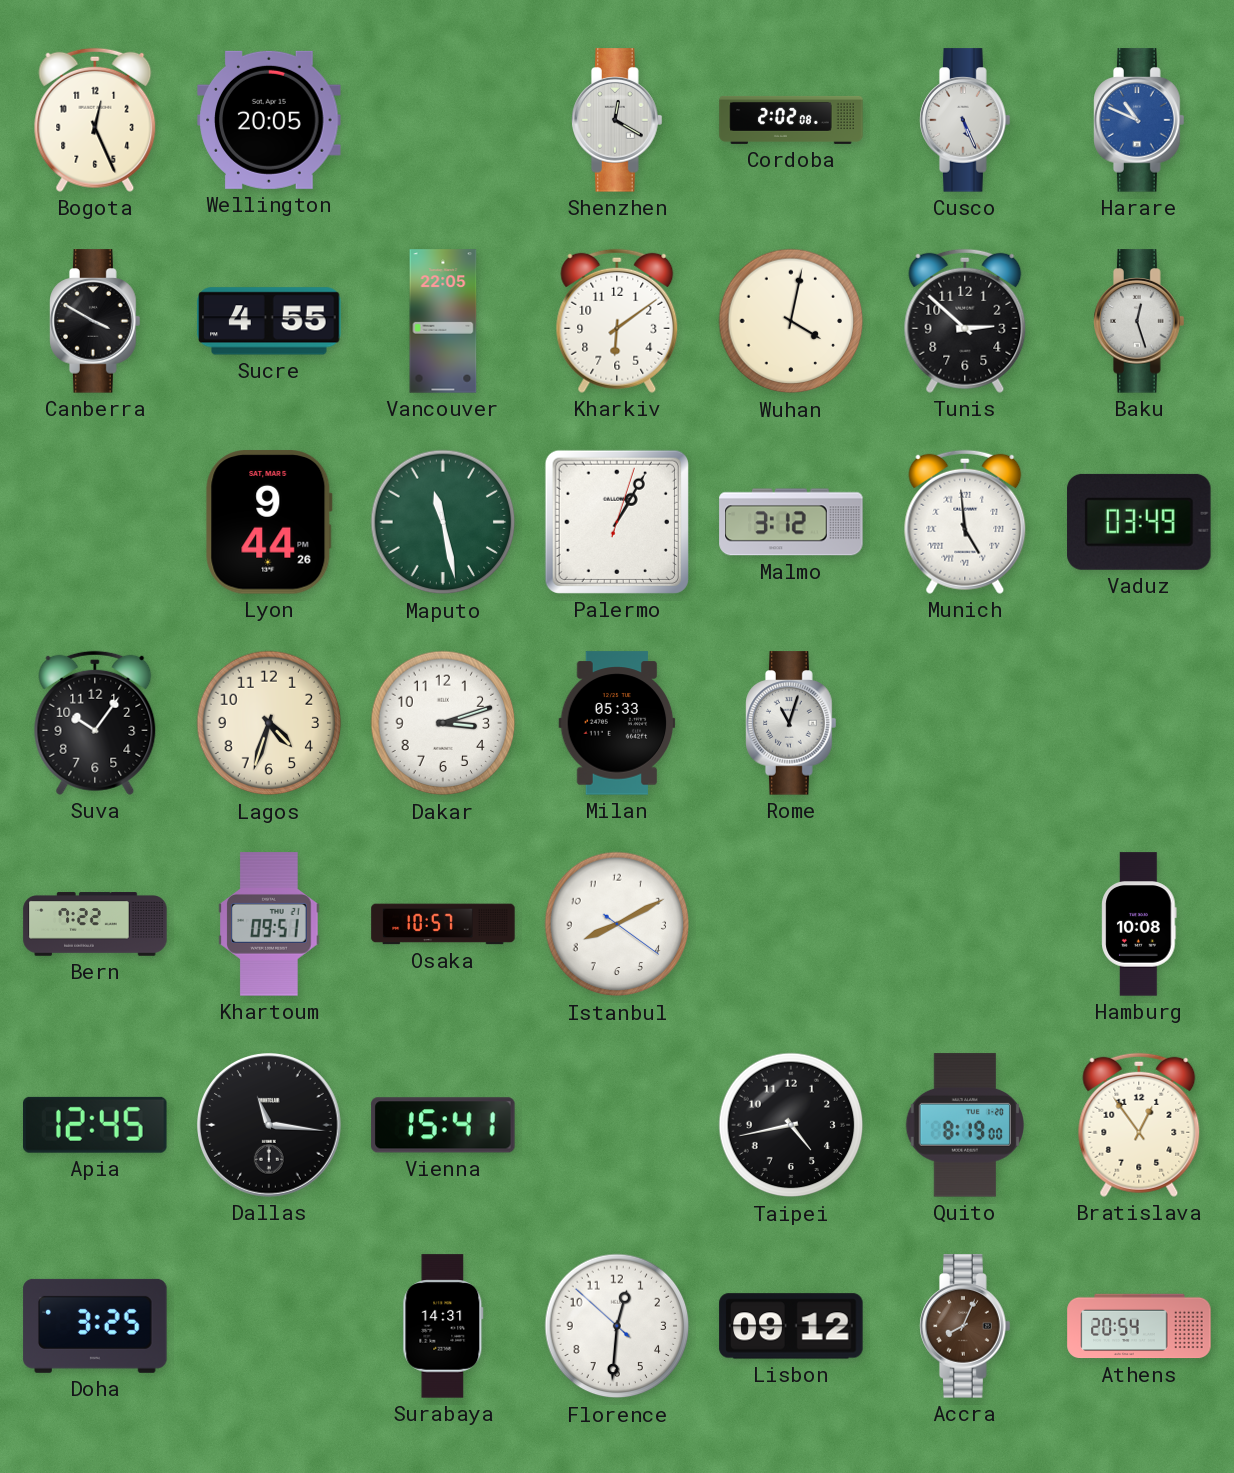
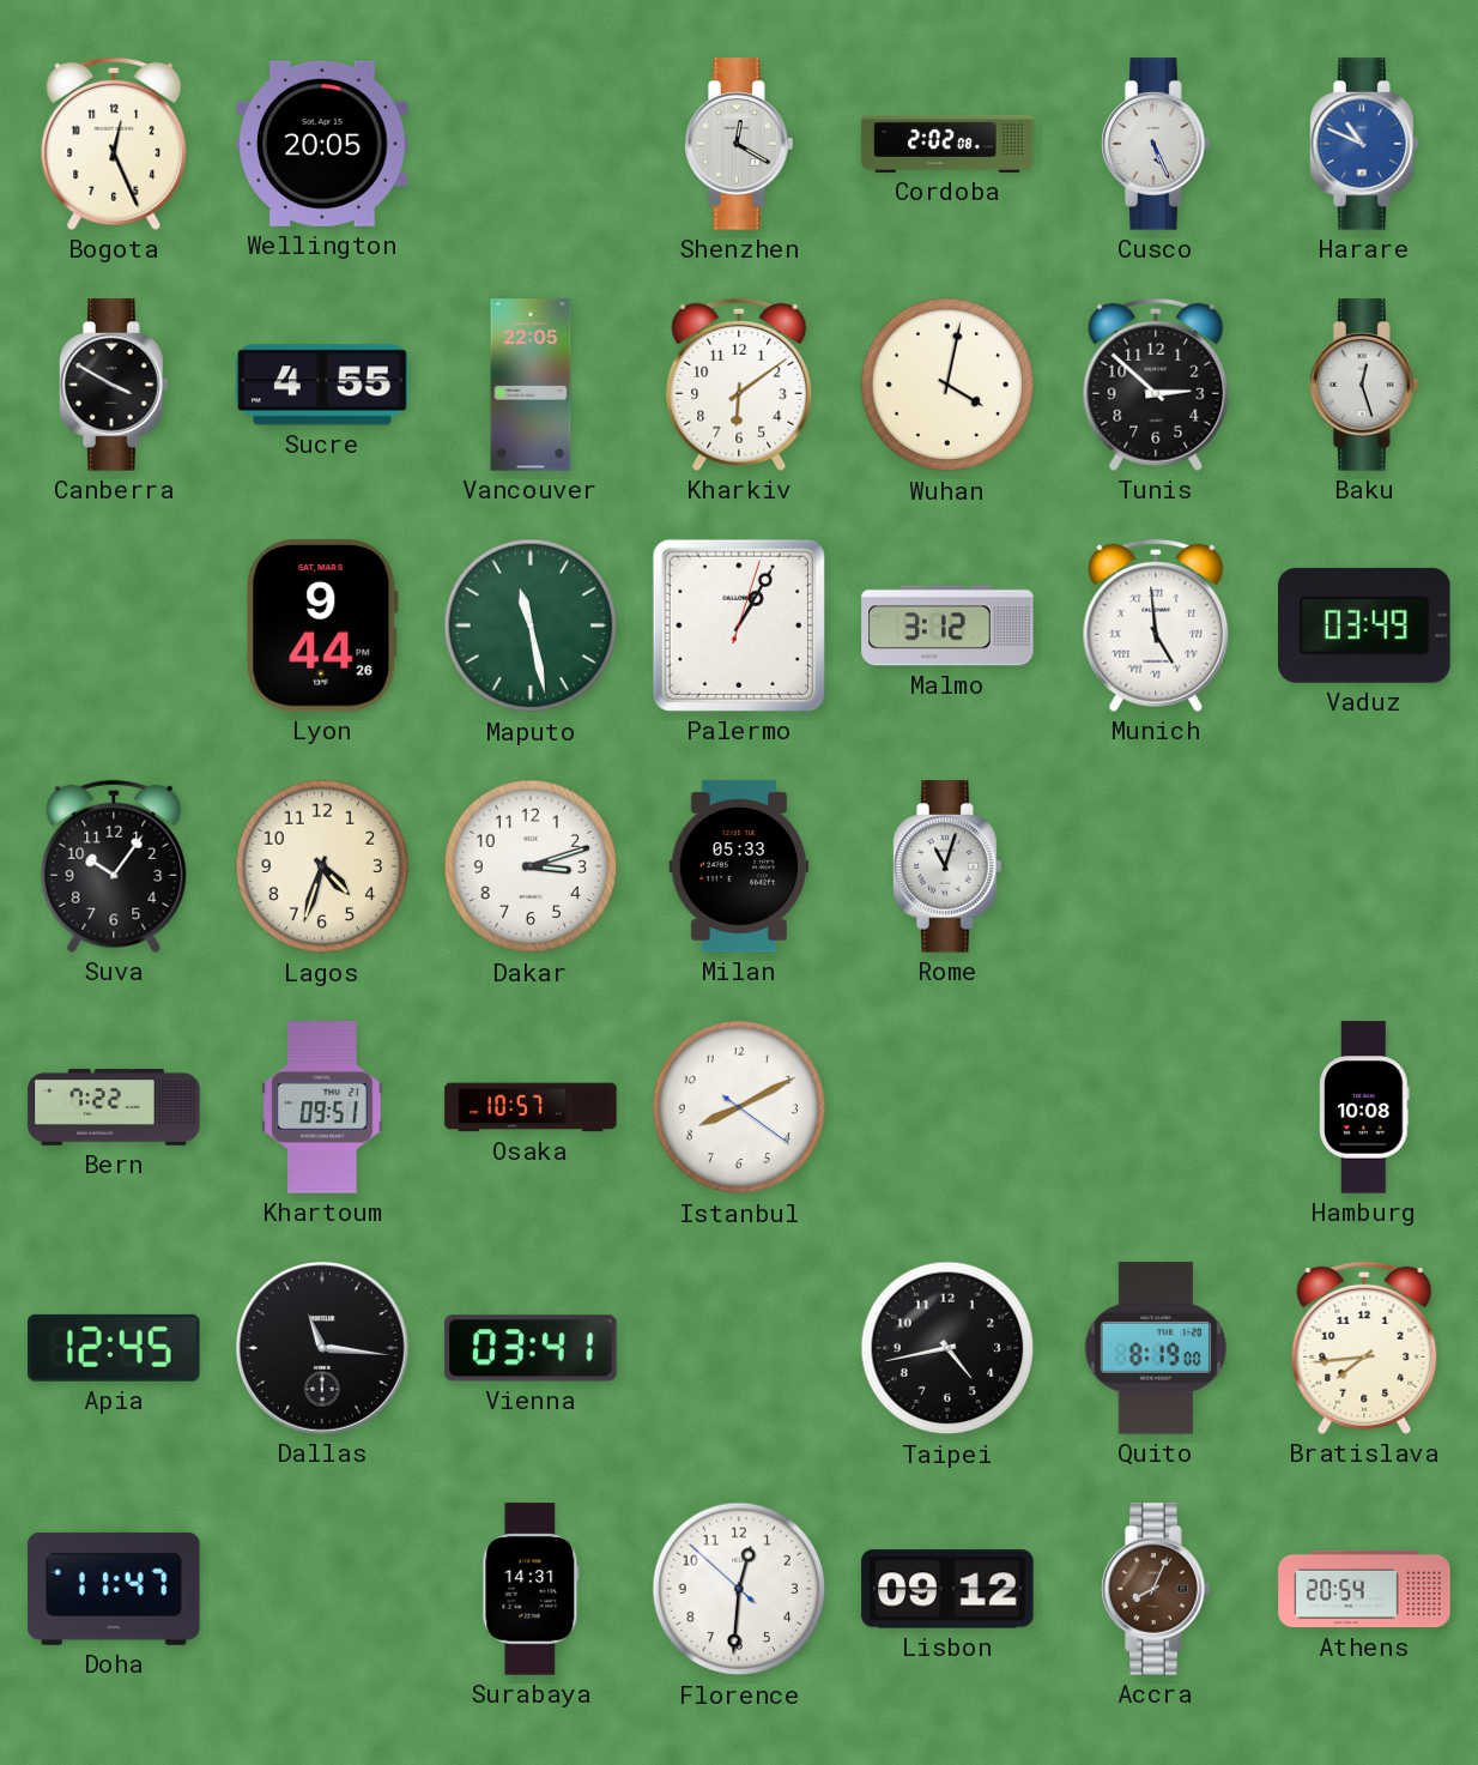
Vienna: 15:41 -> 03:41
Bratislava: 12:54 -> 7:44
Doha: 3:25 -> 11:47
